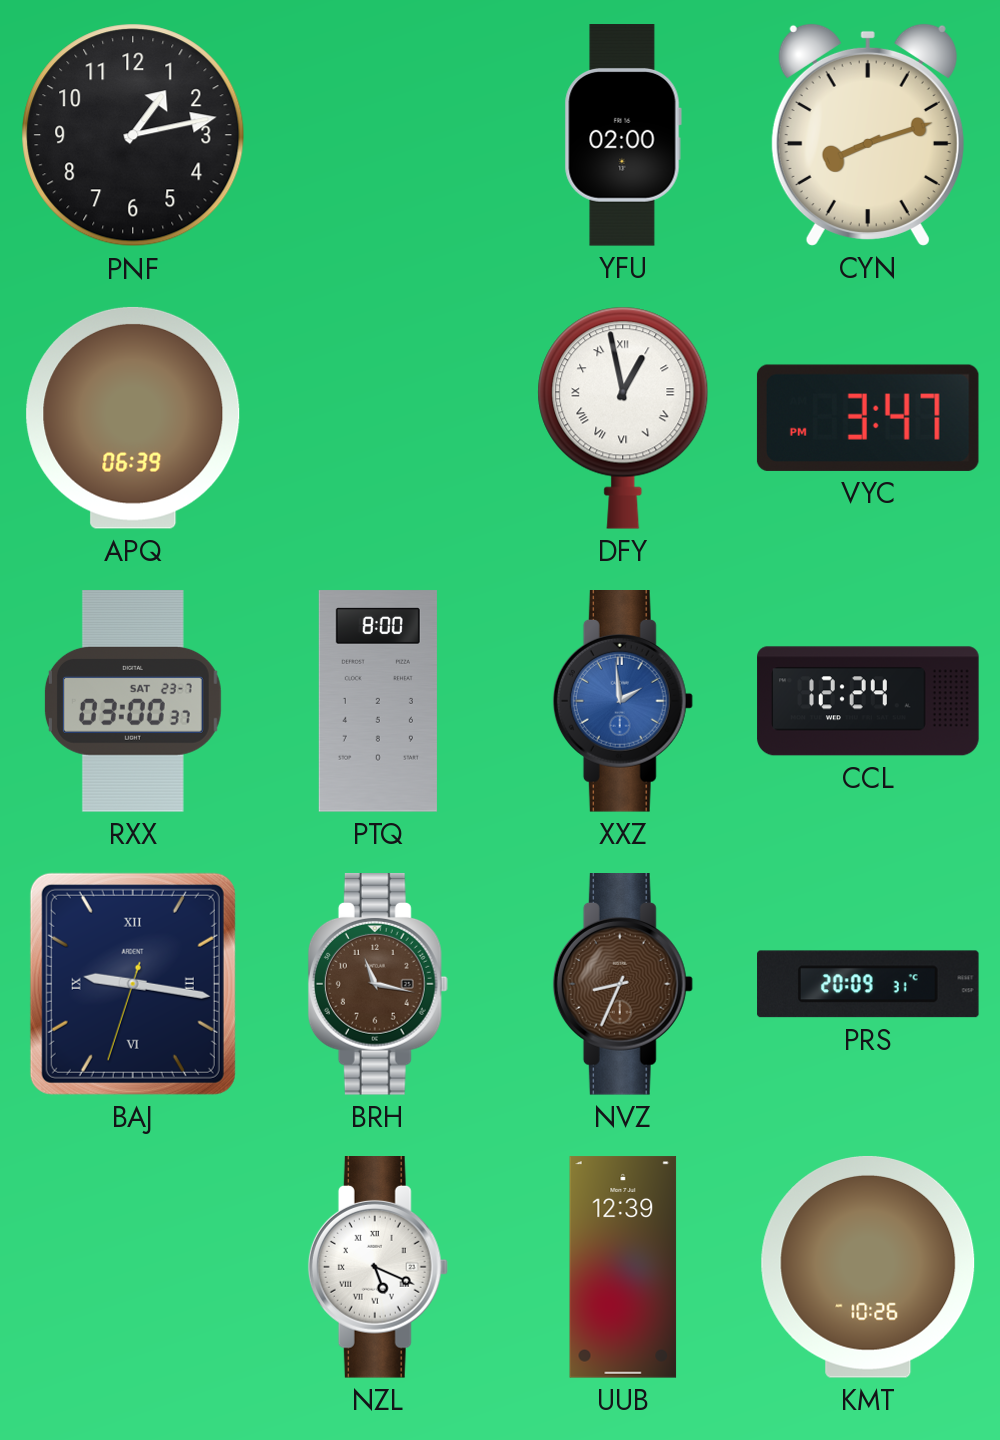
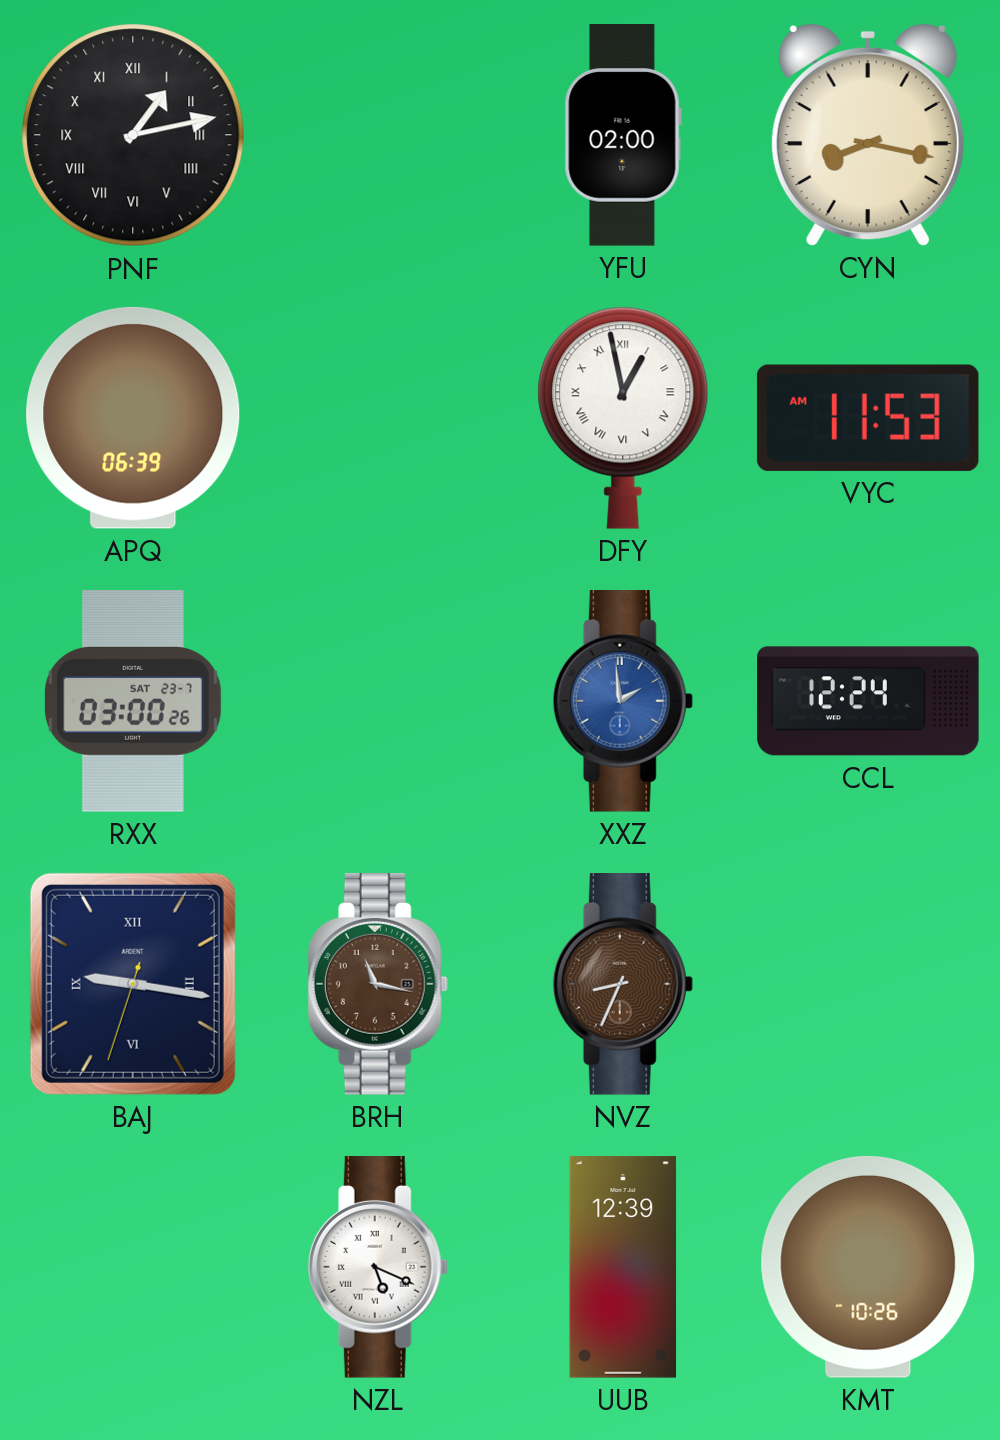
PNF numerals: Arabic -> Roman
CYN: 8:12 -> 8:17
VYC: 3:47 -> 11:53
RXX: 03:00:37 -> 03:00:26
PTQ: 8:00 -> none
PRS: 20:09 -> none
